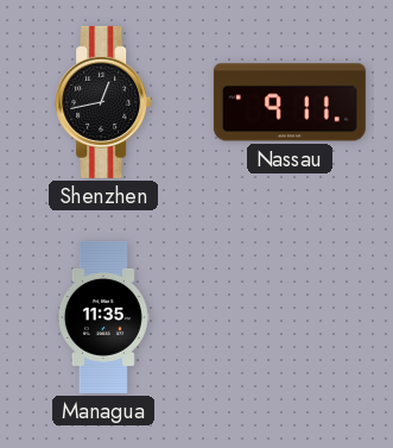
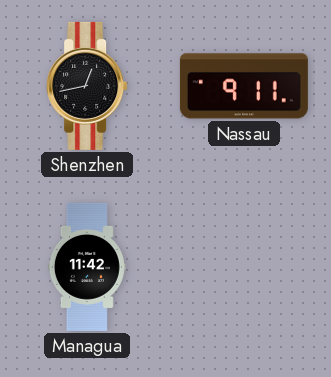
Managua: 11:35 -> 11:42
